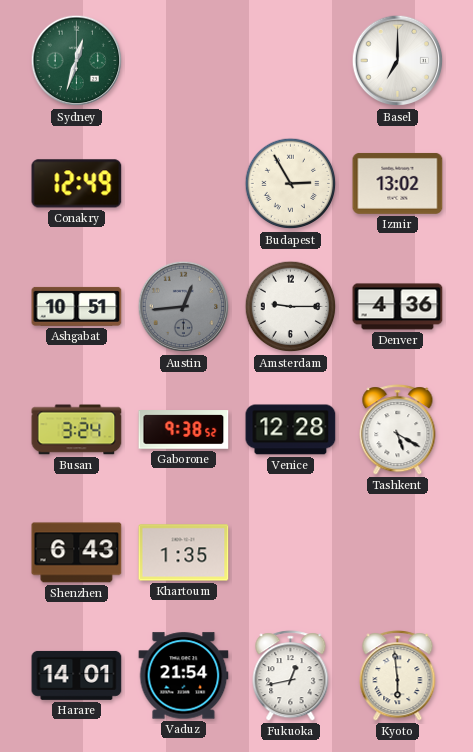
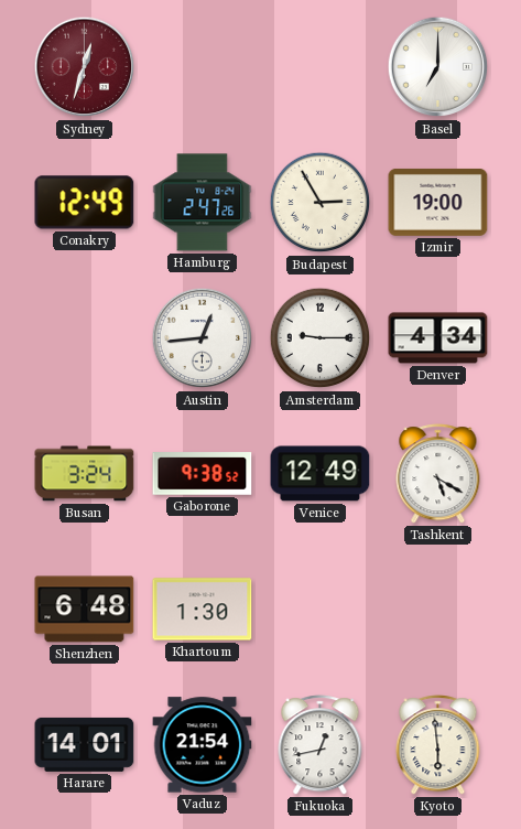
Sydney dial: green -> burgundy
Hamburg: none -> 2:47
Izmir: 13:02 -> 19:00
Ashgabat: 10:51 -> none
Austin dial: grey -> white
Denver: 4:36 -> 4:34
Venice: 12:28 -> 12:49
Shenzhen: 6:43 -> 6:48
Khartoum: 1:35 -> 1:30
